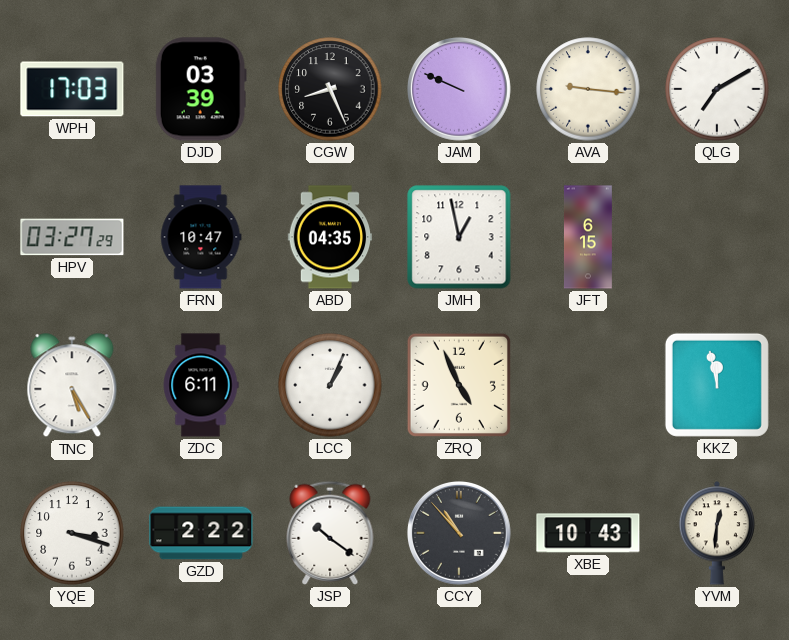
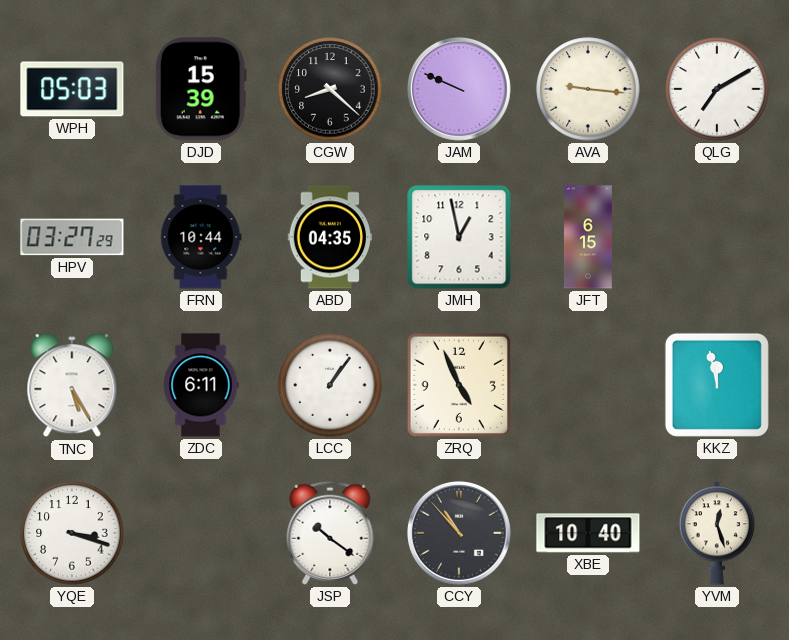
WPH: 17:03 -> 05:03
DJD: 03:39 -> 15:39
CGW: 8:26 -> 8:22
FRN: 10:47 -> 10:44
LCC: 1:04 -> 1:06
GZD: 2:22 -> none
XBE: 10:43 -> 10:40
YVM: 12:31 -> 12:27
